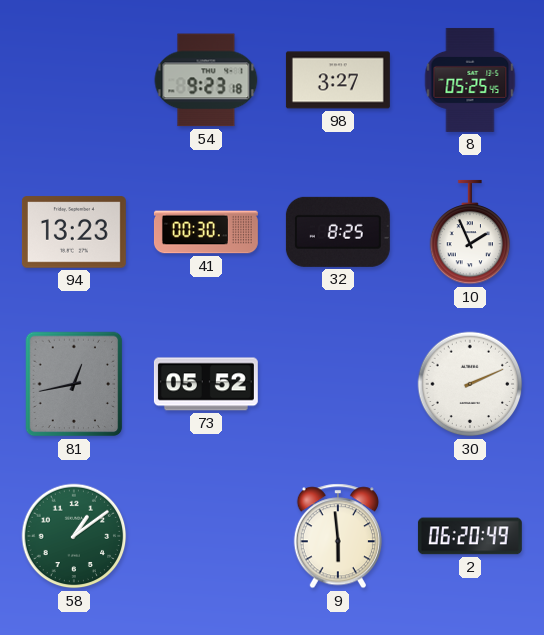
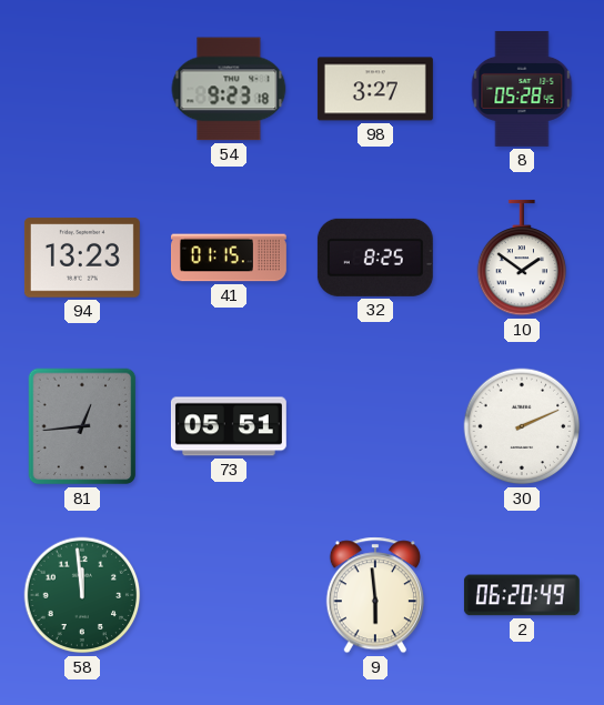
8: 05:25 -> 05:28
41: 00:30 -> 01:15
10: 1:56 -> 1:51
81: 12:43 -> 12:44
73: 05:52 -> 05:51
58: 1:09 -> 11:59
